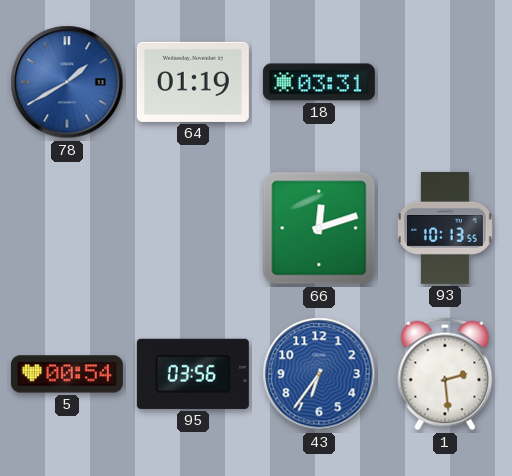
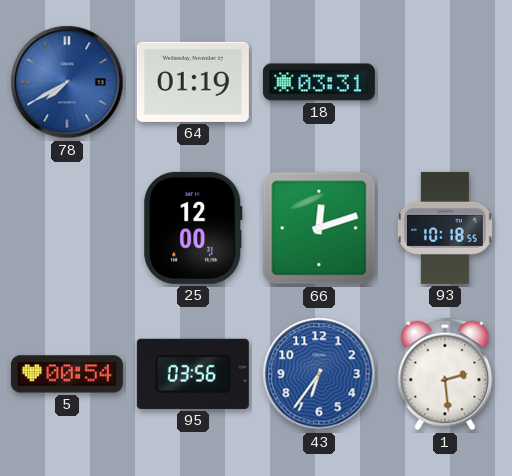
78: 1:40 -> 7:40
25: none -> 12:00
93: 10:13 -> 10:18
